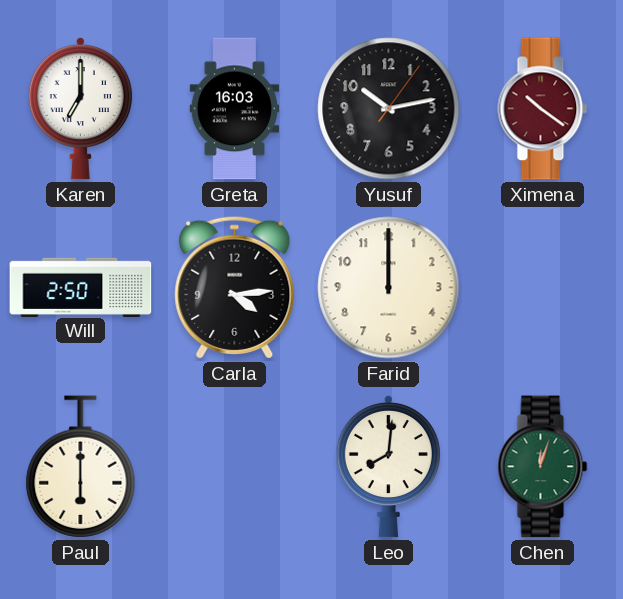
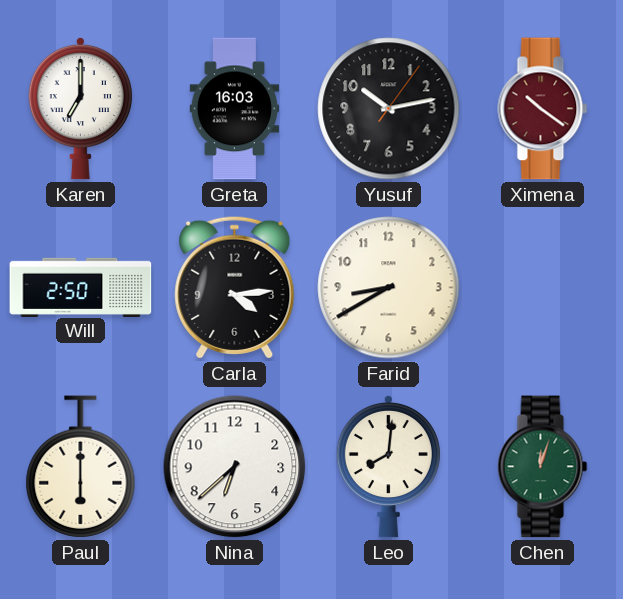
Farid: 12:00 -> 8:40
Nina: none -> 6:38
